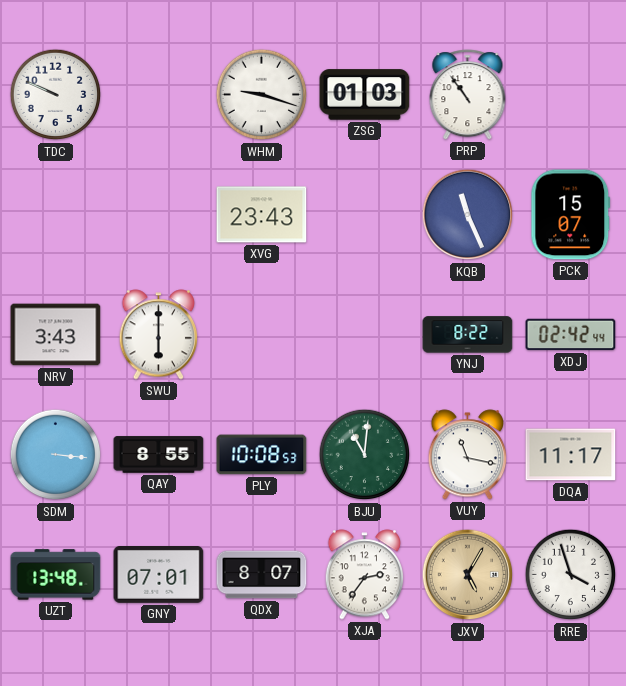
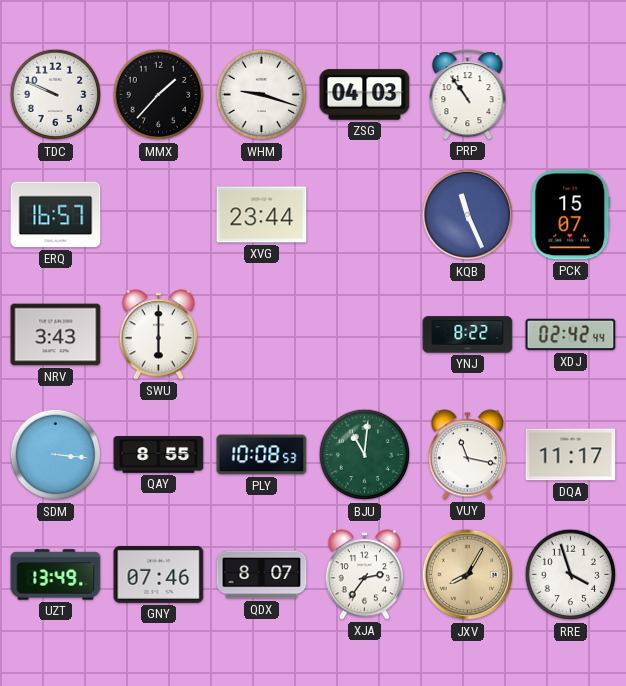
MMX: none -> 1:37
ZSG: 01:03 -> 04:03
ERQ: none -> 16:57
XVG: 23:43 -> 23:44
UZT: 13:48 -> 13:49
GNY: 07:01 -> 07:46
JXV: 5:05 -> 8:05
